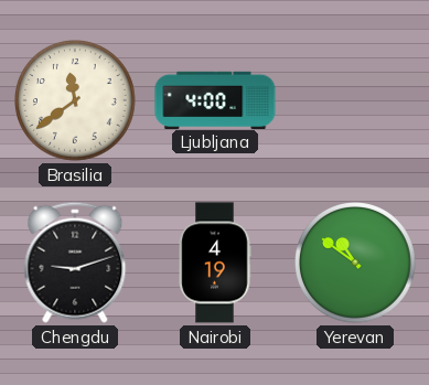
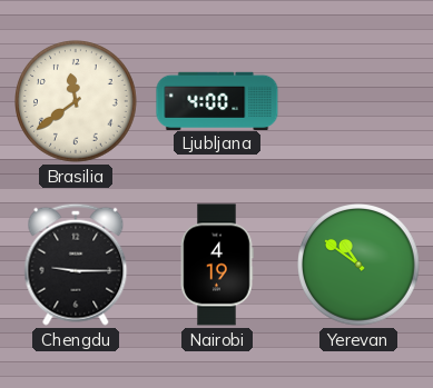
Chengdu: 9:12 -> 9:15
